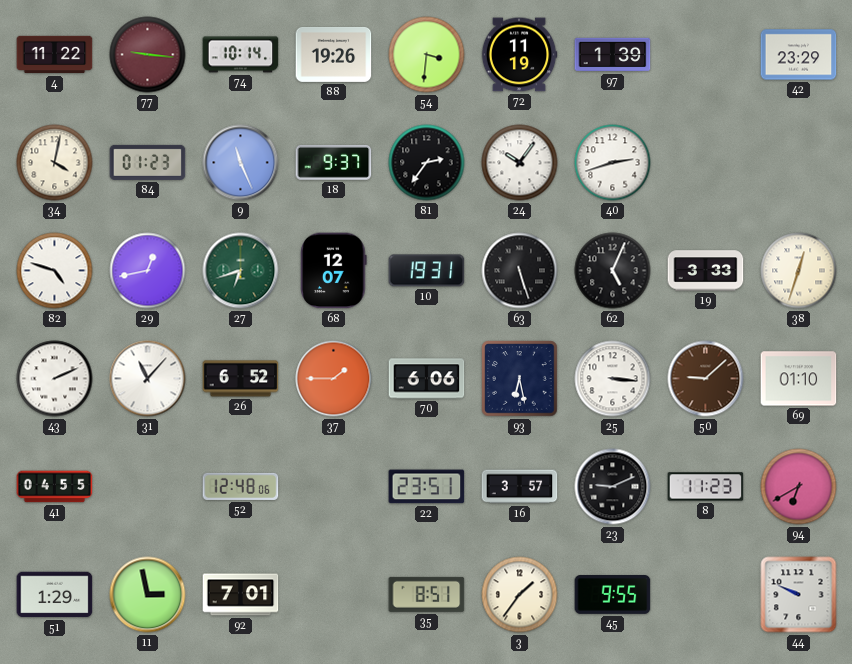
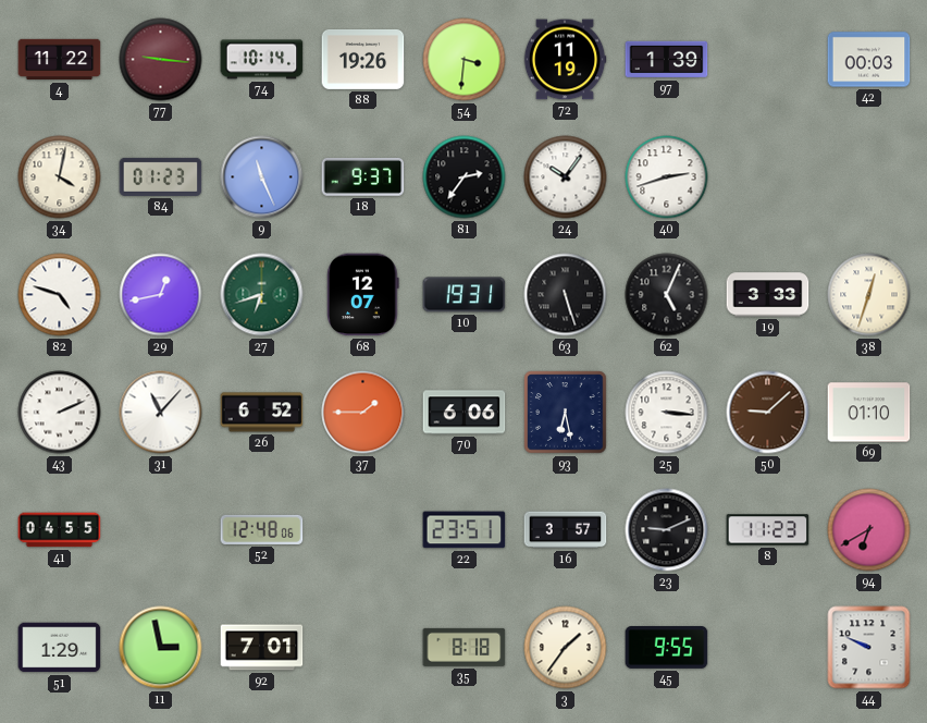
42: 23:29 -> 00:03
35: 8:51 -> 8:18
